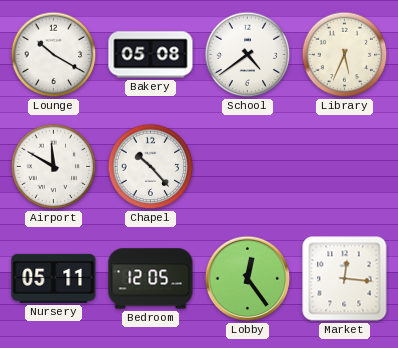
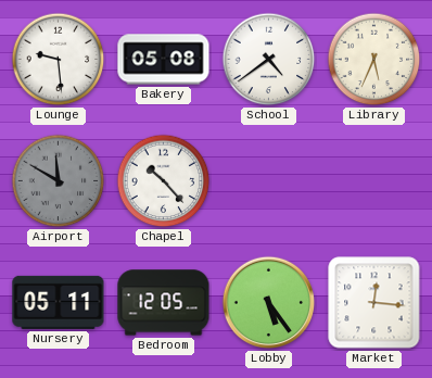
Lounge: 10:20 -> 9:29
Airport dial: white -> grey
Lobby: 12:24 -> 5:24
